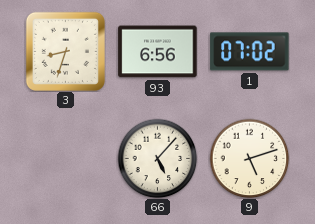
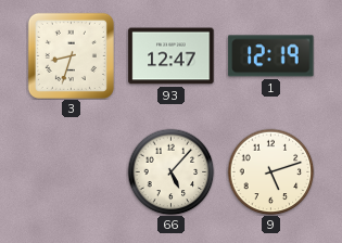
93: 6:56 -> 12:47
1: 07:02 -> 12:19
